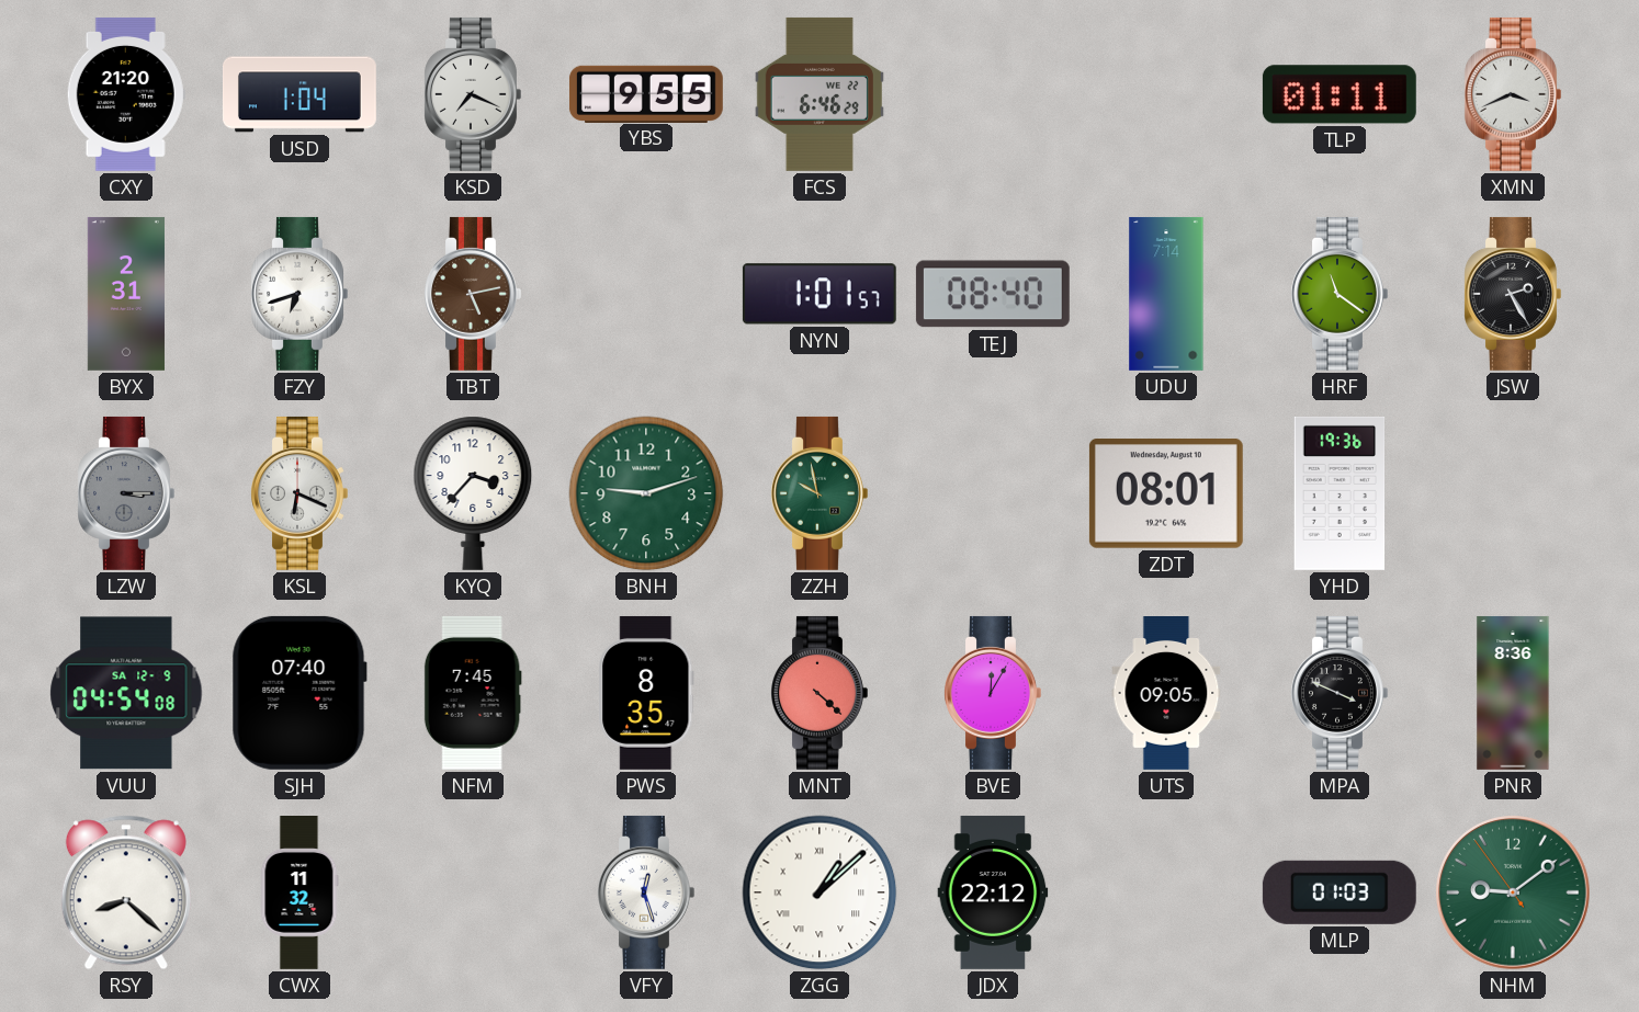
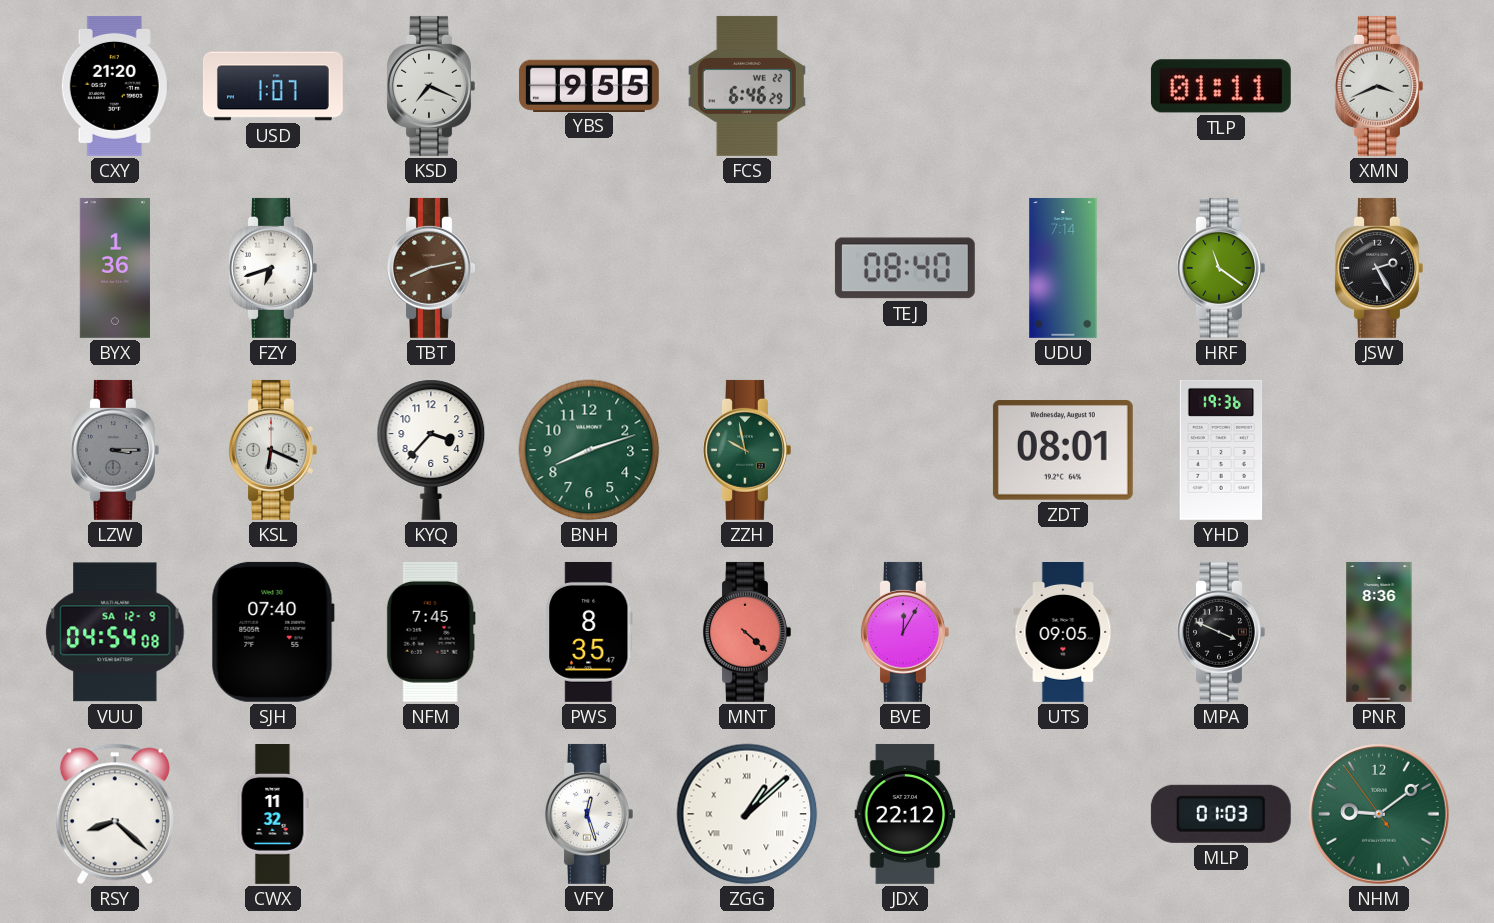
USD: 1:04 -> 1:07
BYX: 2:31 -> 1:36
TBT: 5:13 -> 8:13
NYN: 1:01 -> none
BNH: 9:12 -> 8:12
